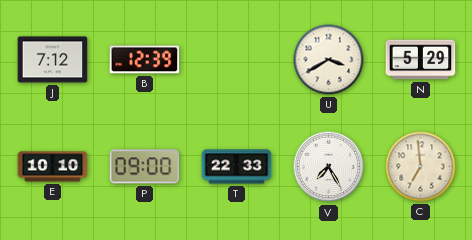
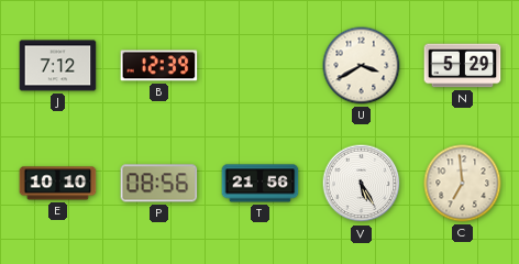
P: 09:00 -> 08:56
T: 22:33 -> 21:56
V: 7:25 -> 5:25
